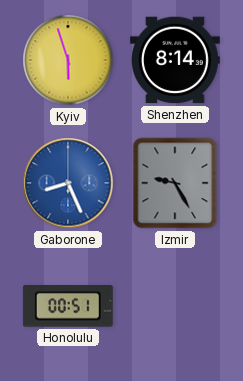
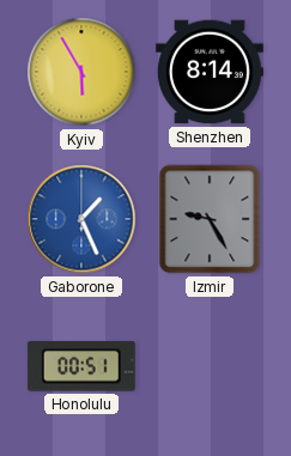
Kyiv: 5:57 -> 5:55
Gaborone: 8:26 -> 1:26
